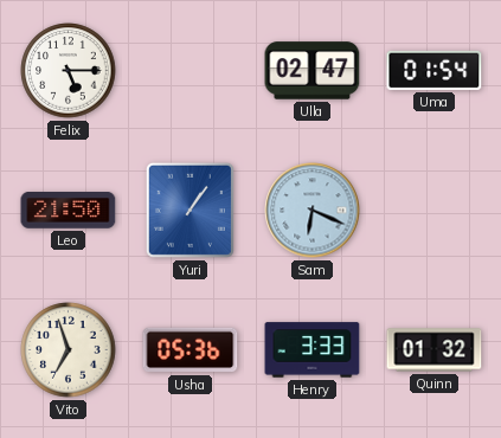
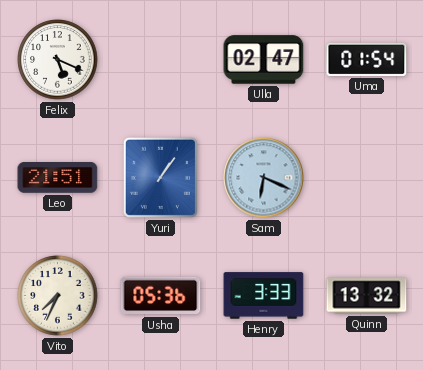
Felix: 5:15 -> 5:19
Leo: 21:50 -> 21:51
Vito: 6:57 -> 7:34
Quinn: 01:32 -> 13:32
